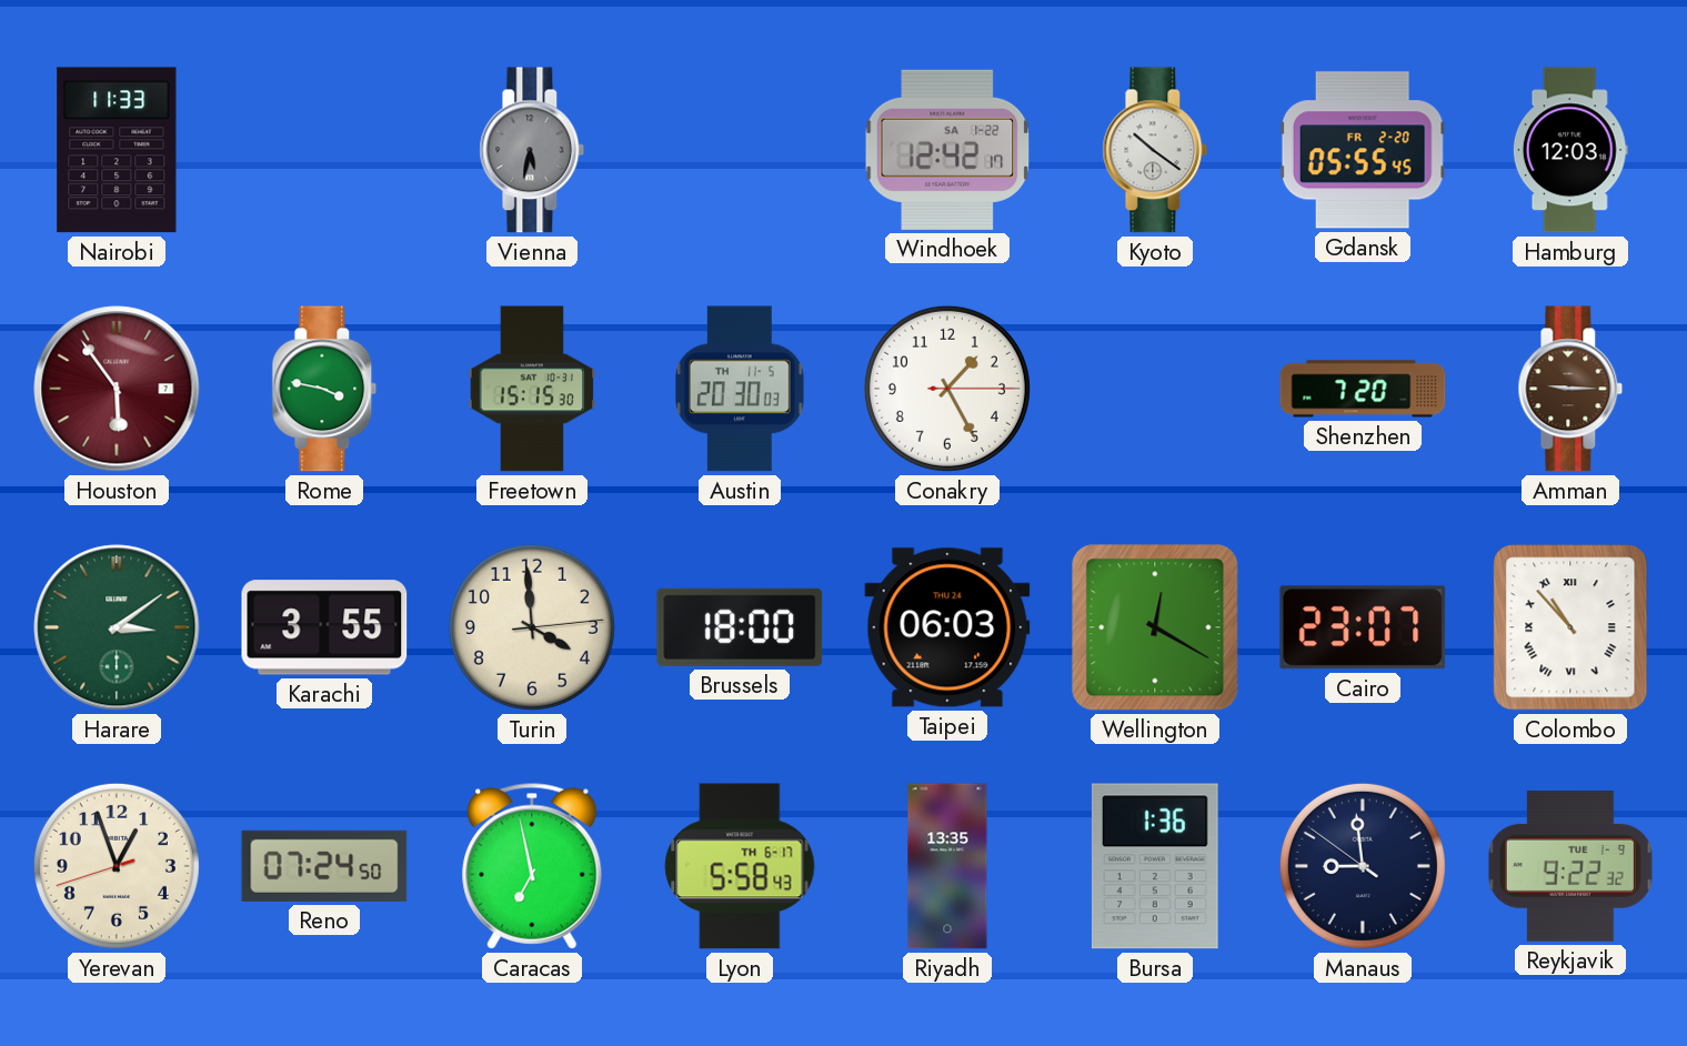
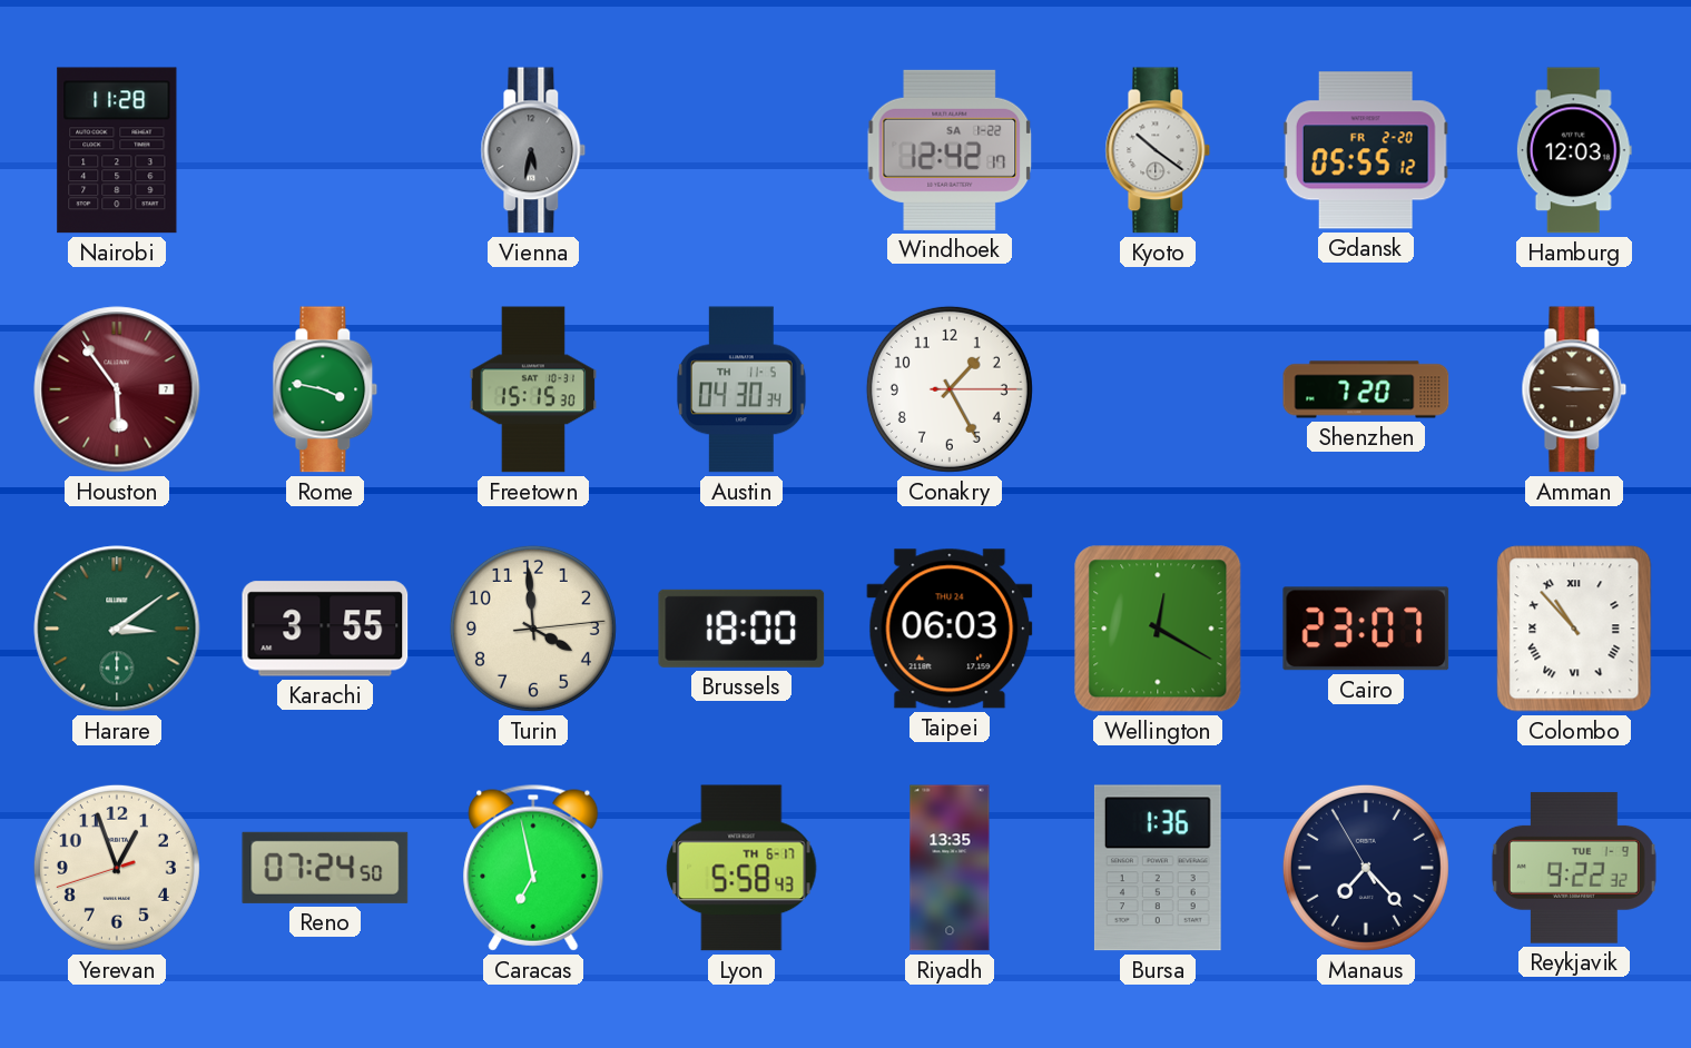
Nairobi: 11:33 -> 11:28
Gdansk: 05:55:45 -> 05:55:12
Austin: 20:30 -> 04:30
Manaus: 8:58 -> 7:22
